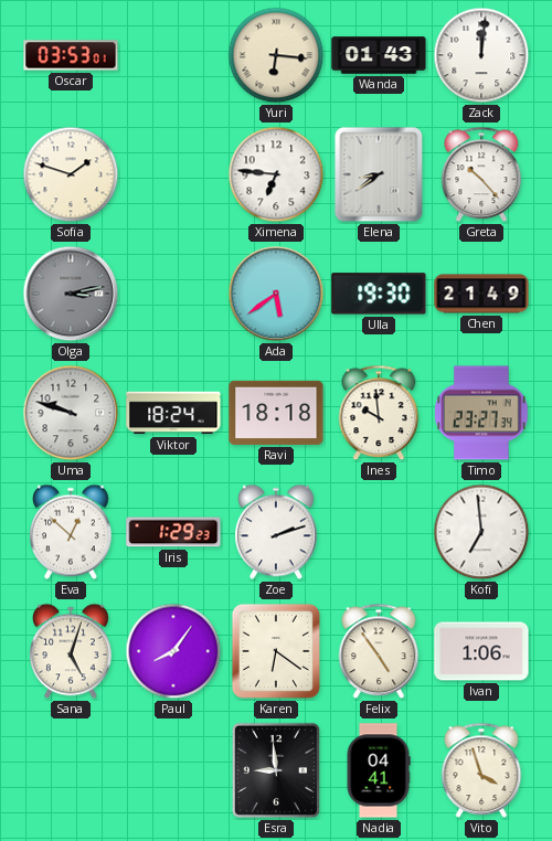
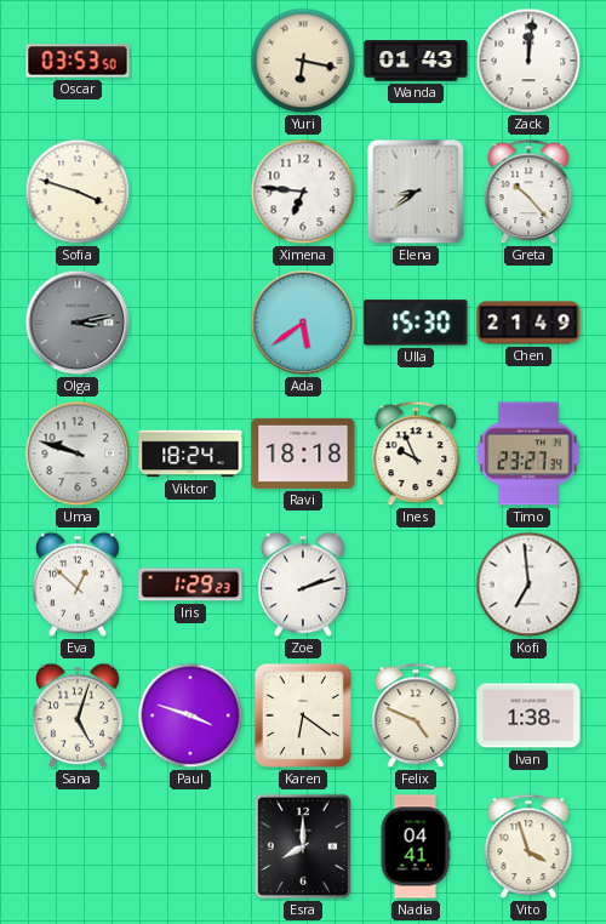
Oscar: 03:53:01 -> 03:53:50
Yuri: 6:16 -> 6:17
Sofia: 1:48 -> 3:48
Ulla: 19:30 -> 15:30
Ines: 9:59 -> 9:56
Paul: 8:06 -> 3:48
Felix: 4:54 -> 4:49
Ivan: 1:06 -> 1:38
Esra: 8:59 -> 8:00
